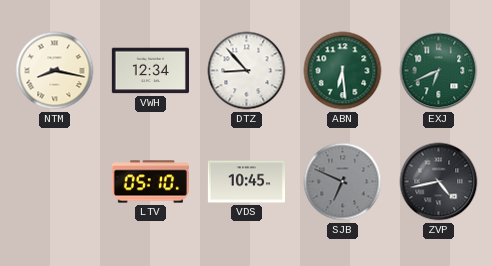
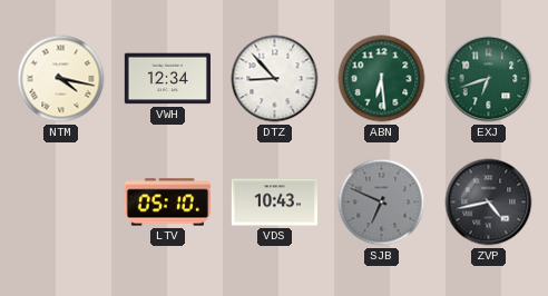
NTM: 8:17 -> 4:17
EXJ: 6:41 -> 6:42
VDS: 10:45 -> 10:43
